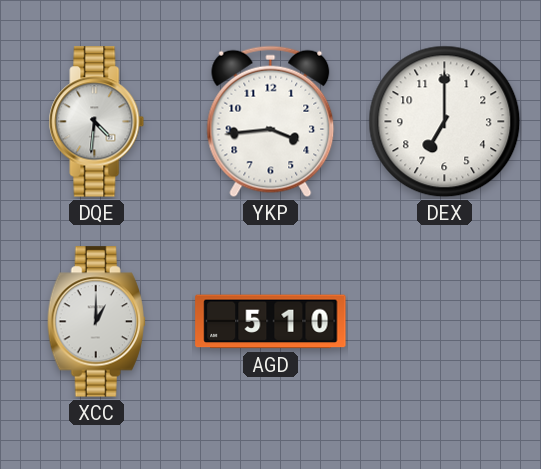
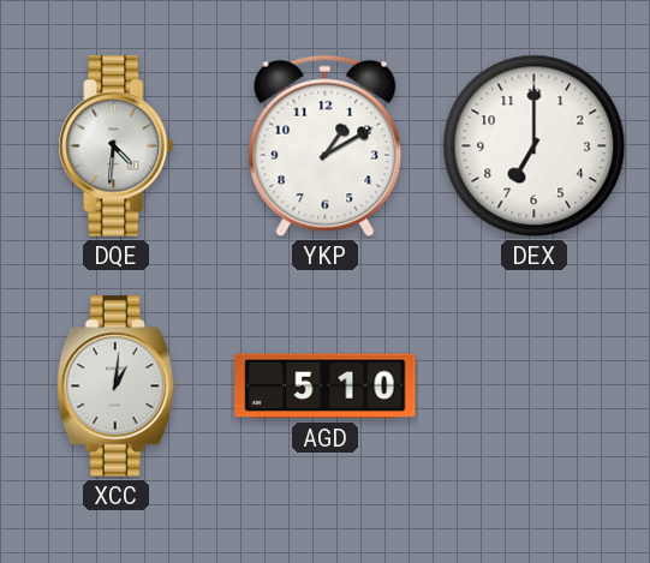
YKP: 3:44 -> 1:10
XCC: 1:00 -> 1:01
